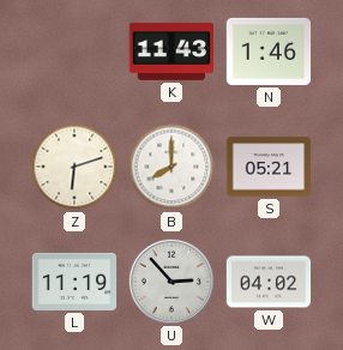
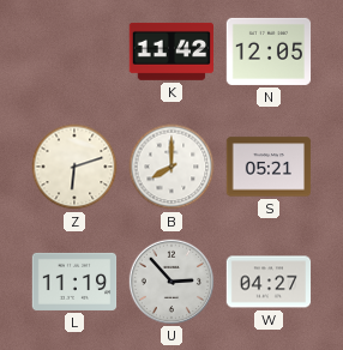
K: 11:43 -> 11:42
N: 1:46 -> 12:05
W: 04:02 -> 04:27
